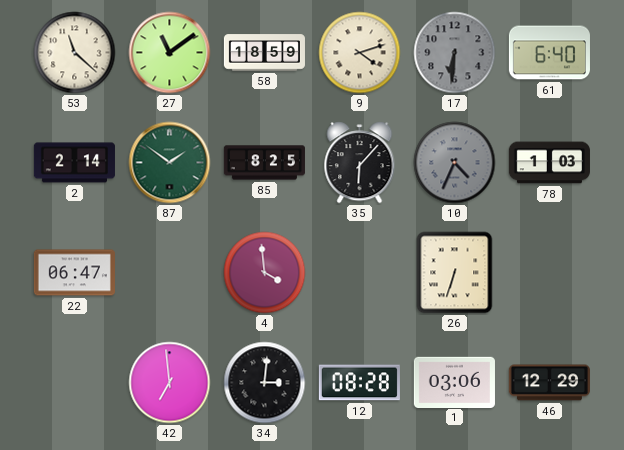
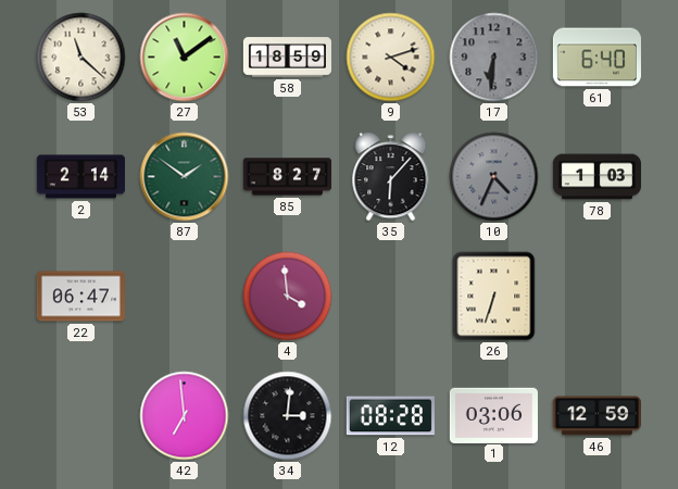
85: 8:25 -> 8:27
46: 12:29 -> 12:59
